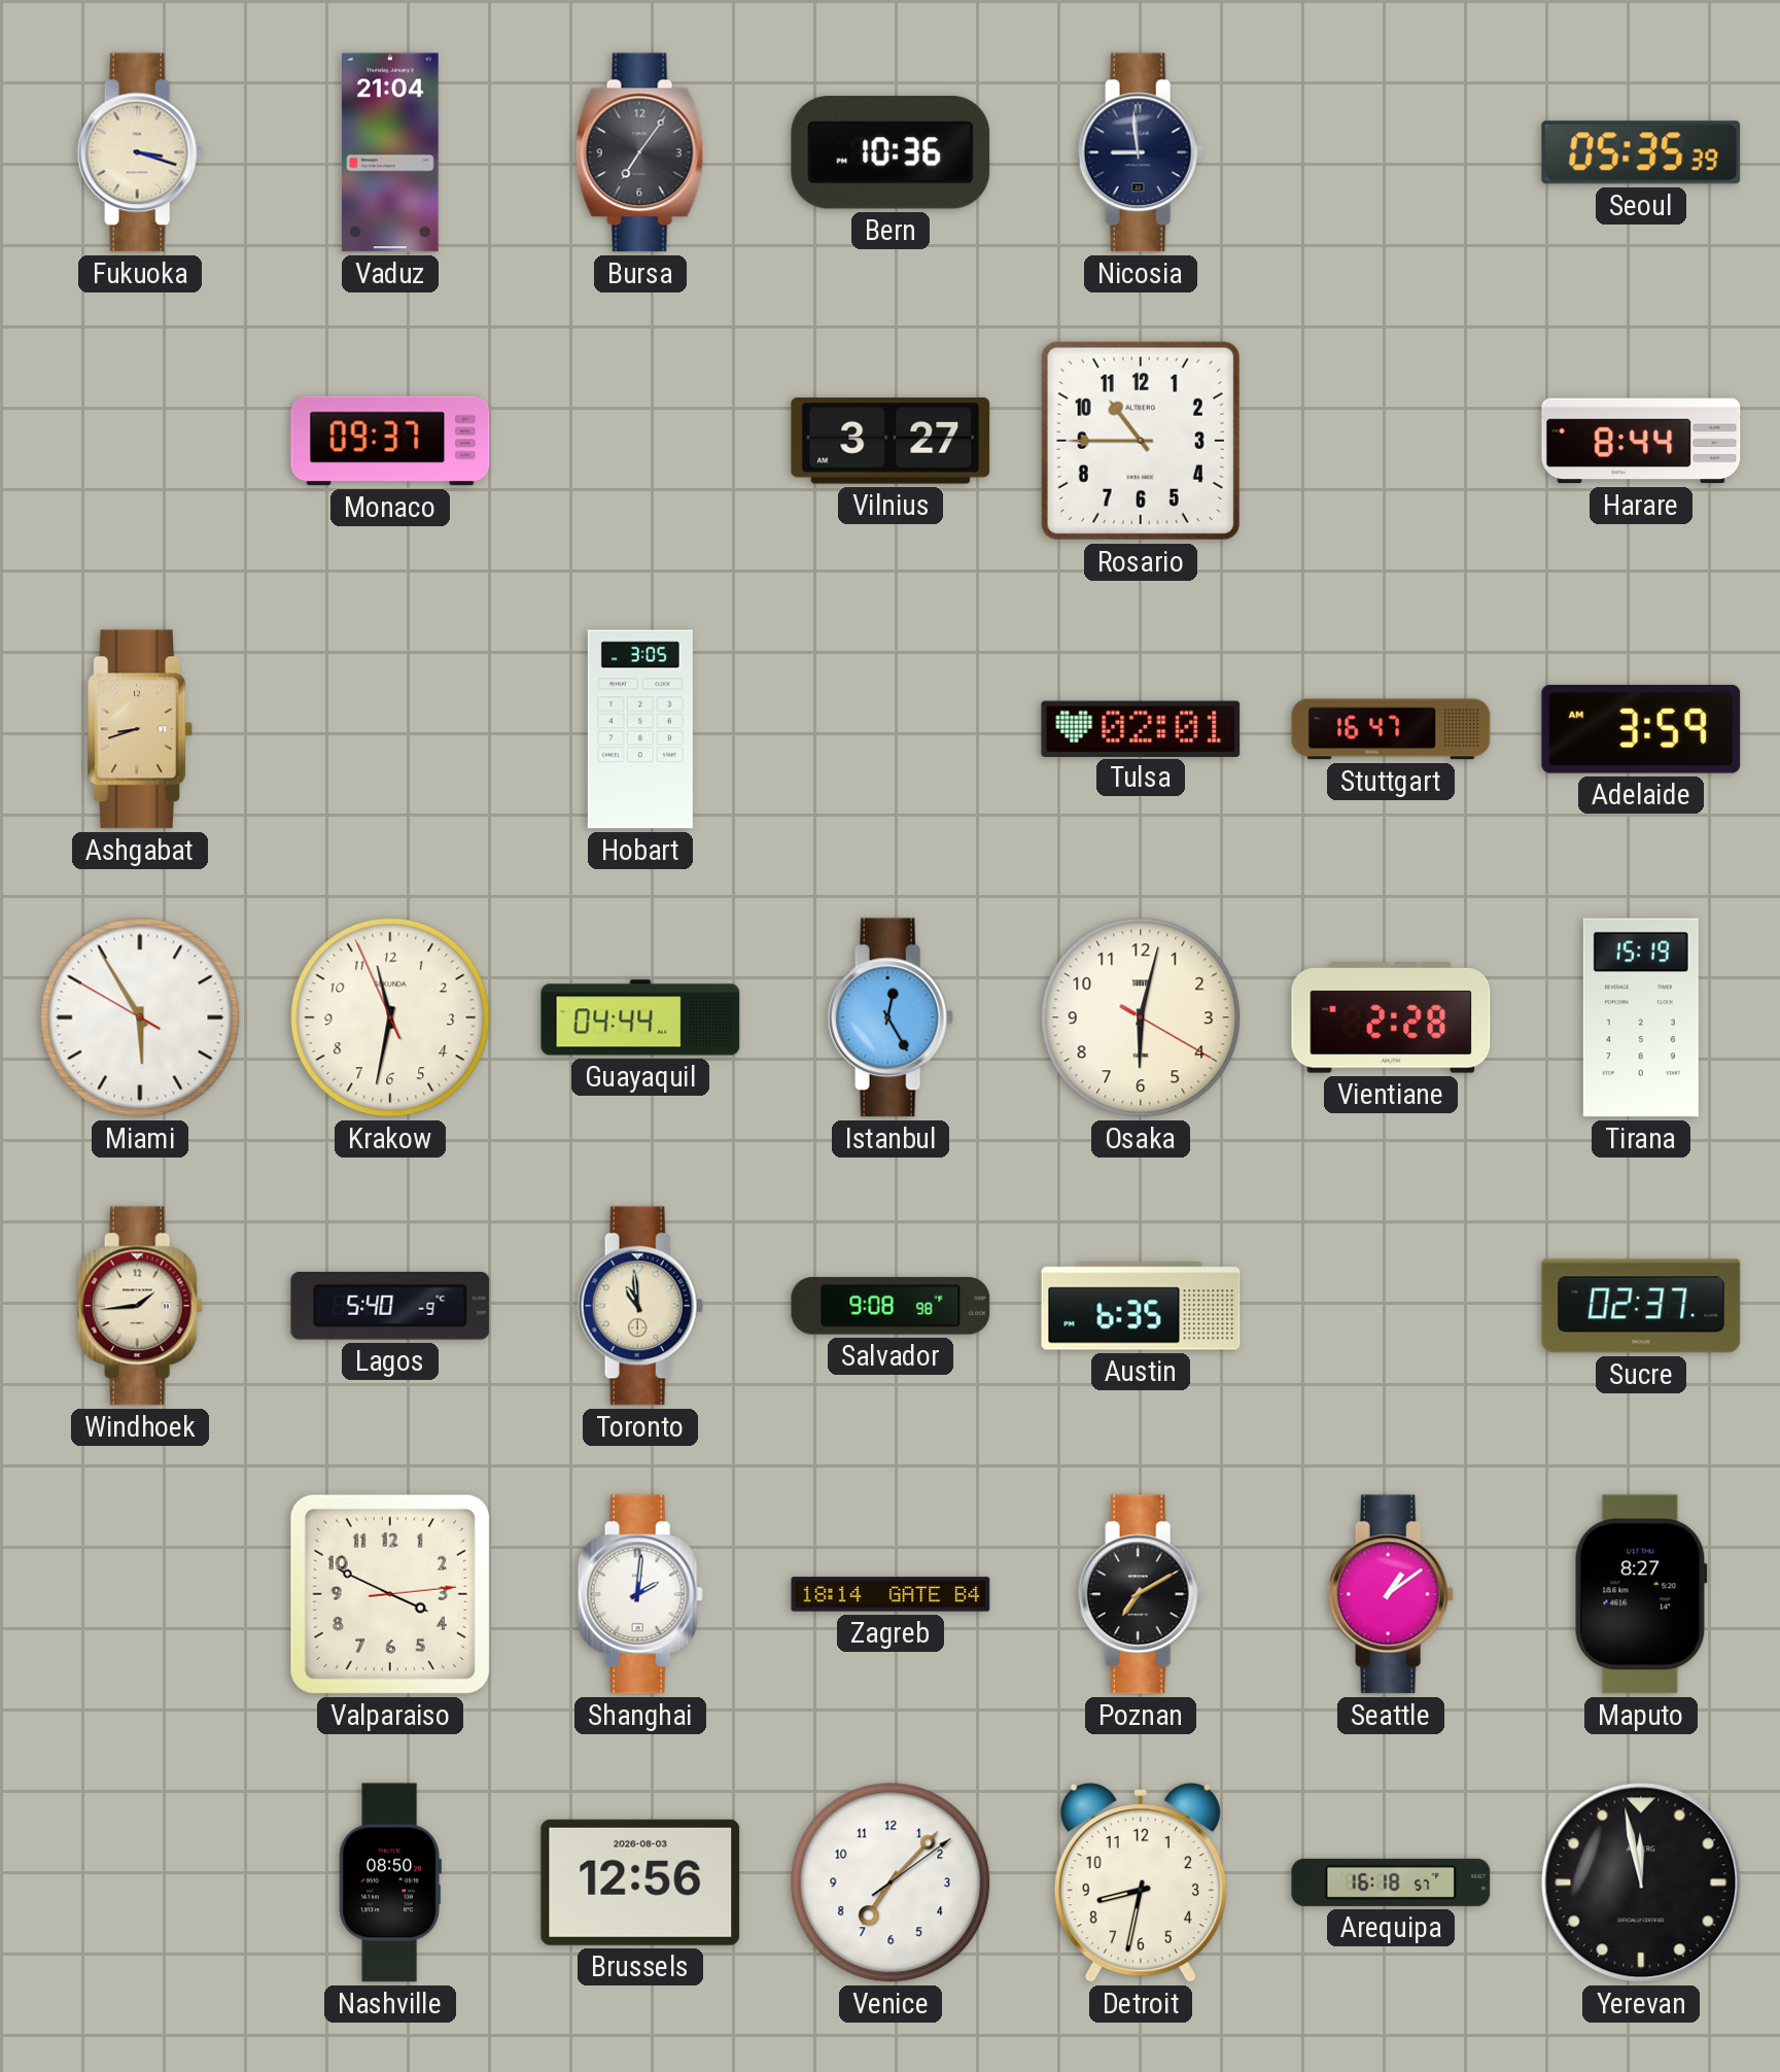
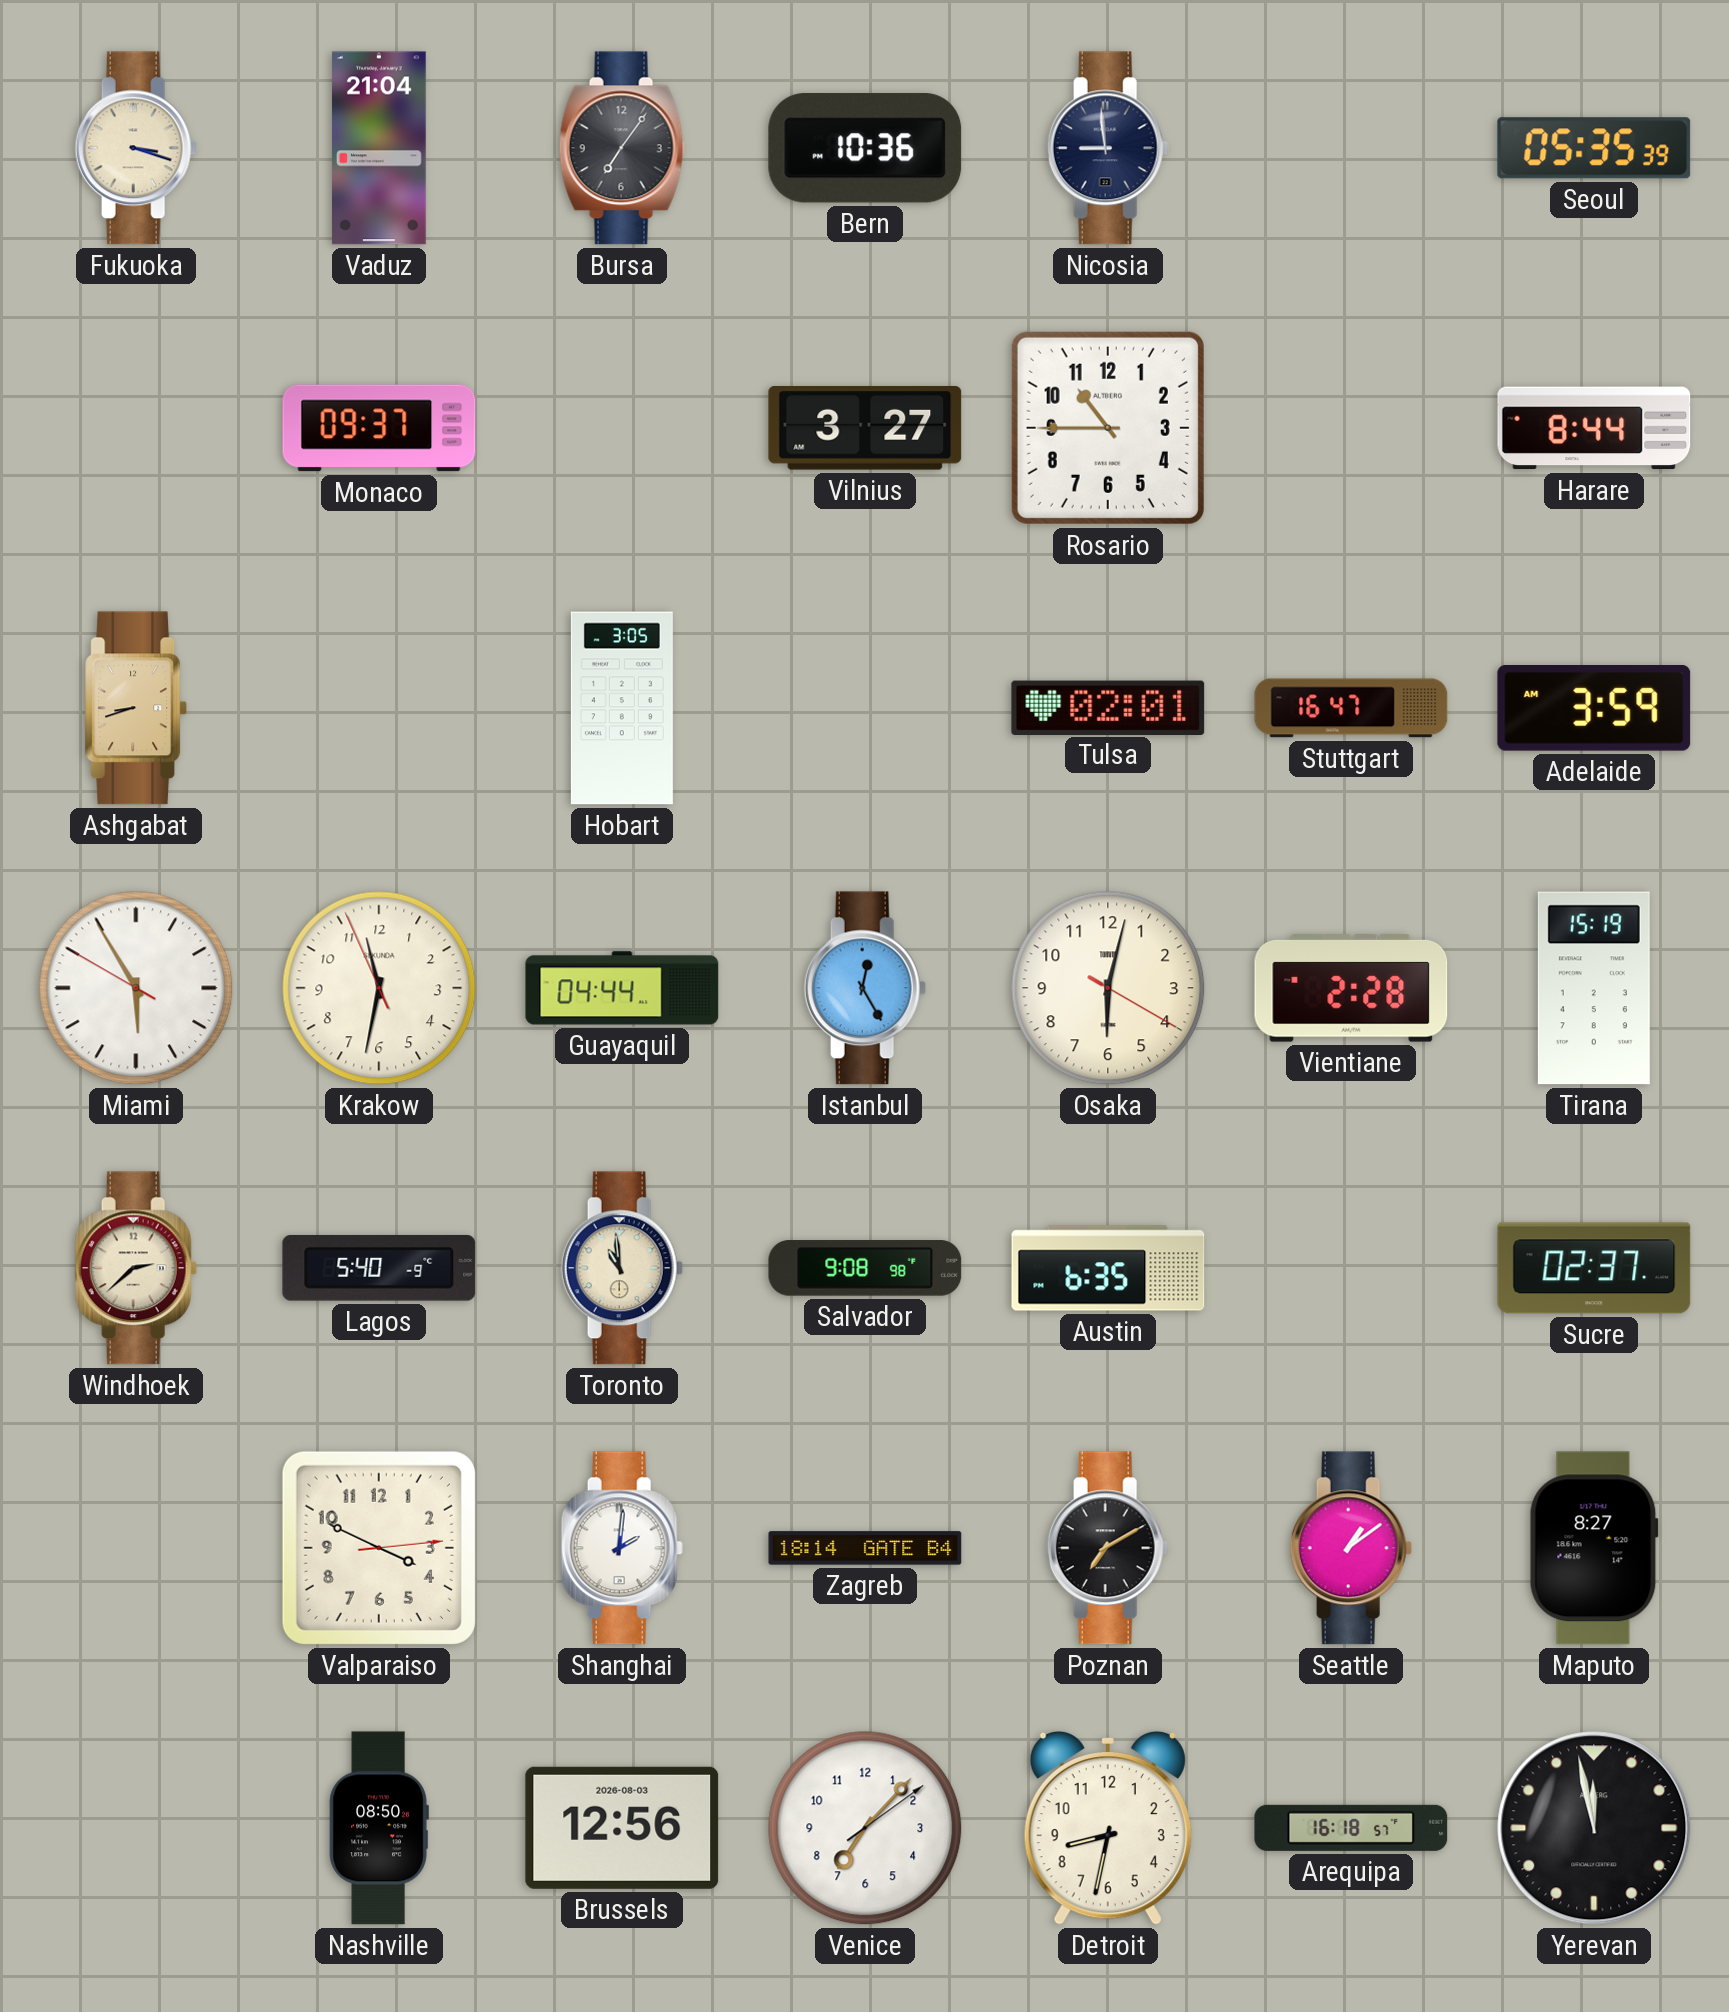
Windhoek: 1:44 -> 2:38
